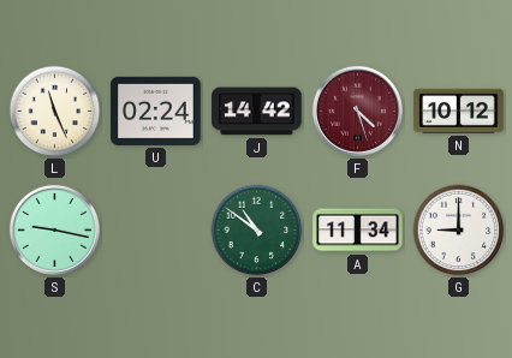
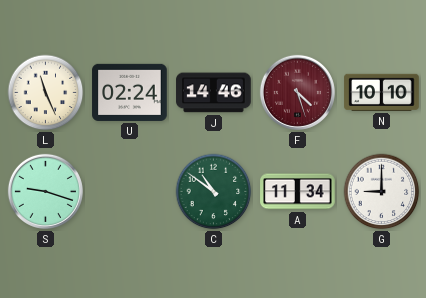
J: 14:42 -> 14:46
N: 10:12 -> 10:10
S: 9:17 -> 9:18
